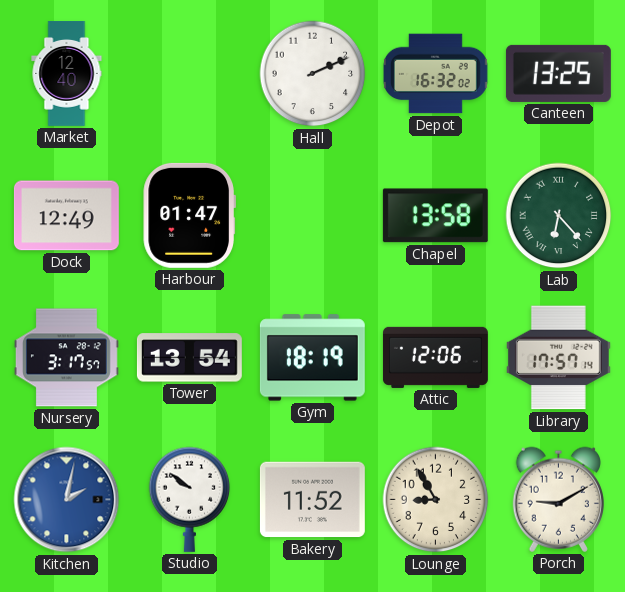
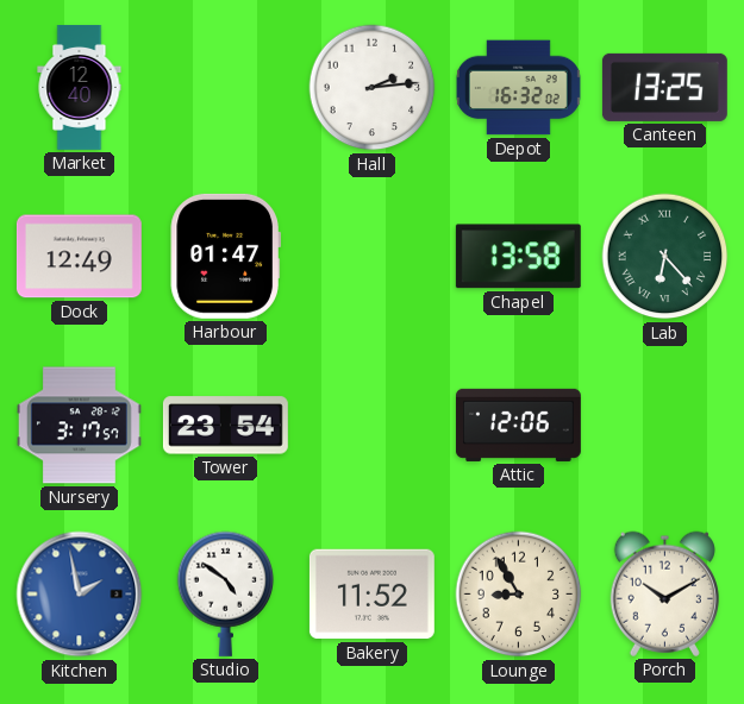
Hall: 2:11 -> 2:14
Tower: 13:54 -> 23:54
Gym: 18:19 -> none
Library: 17:57 -> none
Kitchen: 2:02 -> 1:58
Studio: 9:51 -> 4:51
Porch: 9:10 -> 10:10
